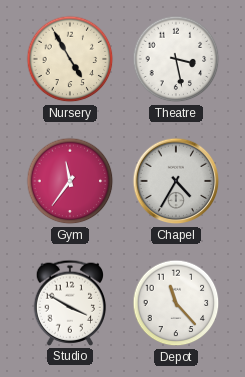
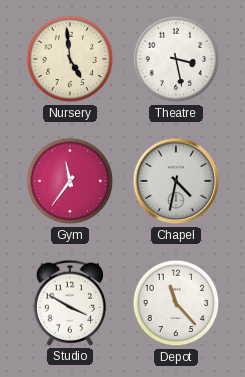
Nursery: 4:55 -> 4:59
Chapel: 4:35 -> 4:32
